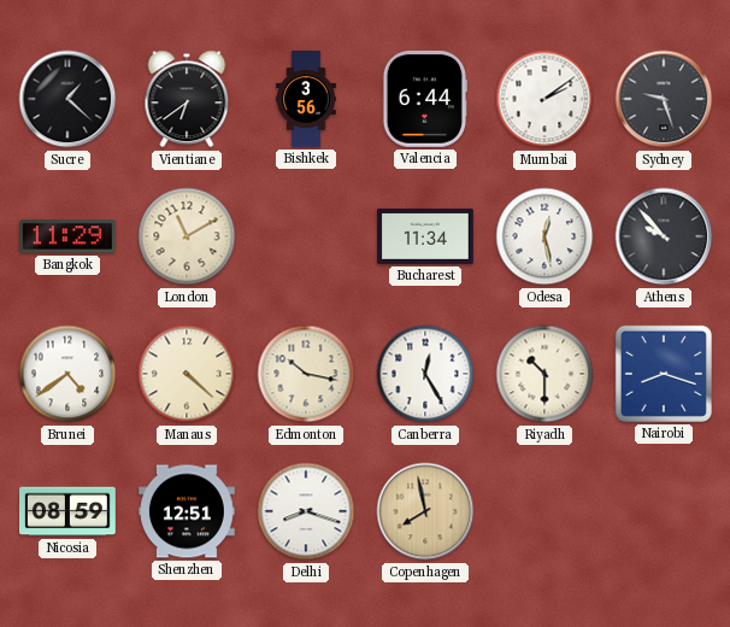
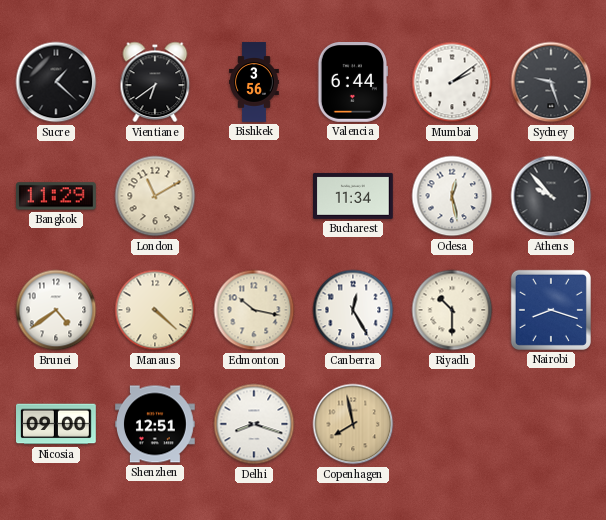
Nicosia: 08:59 -> 09:00
